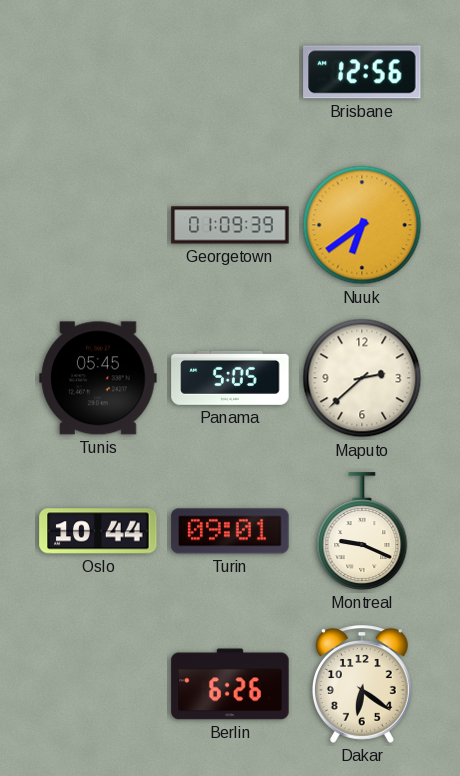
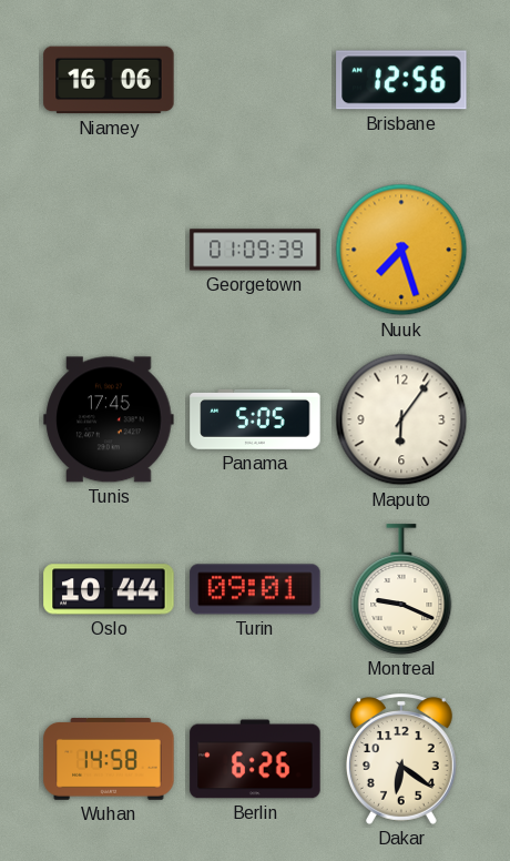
Niamey: none -> 16:06
Nuuk: 6:39 -> 7:27
Tunis: 05:45 -> 17:45
Maputo: 2:38 -> 6:06
Wuhan: none -> 14:58
